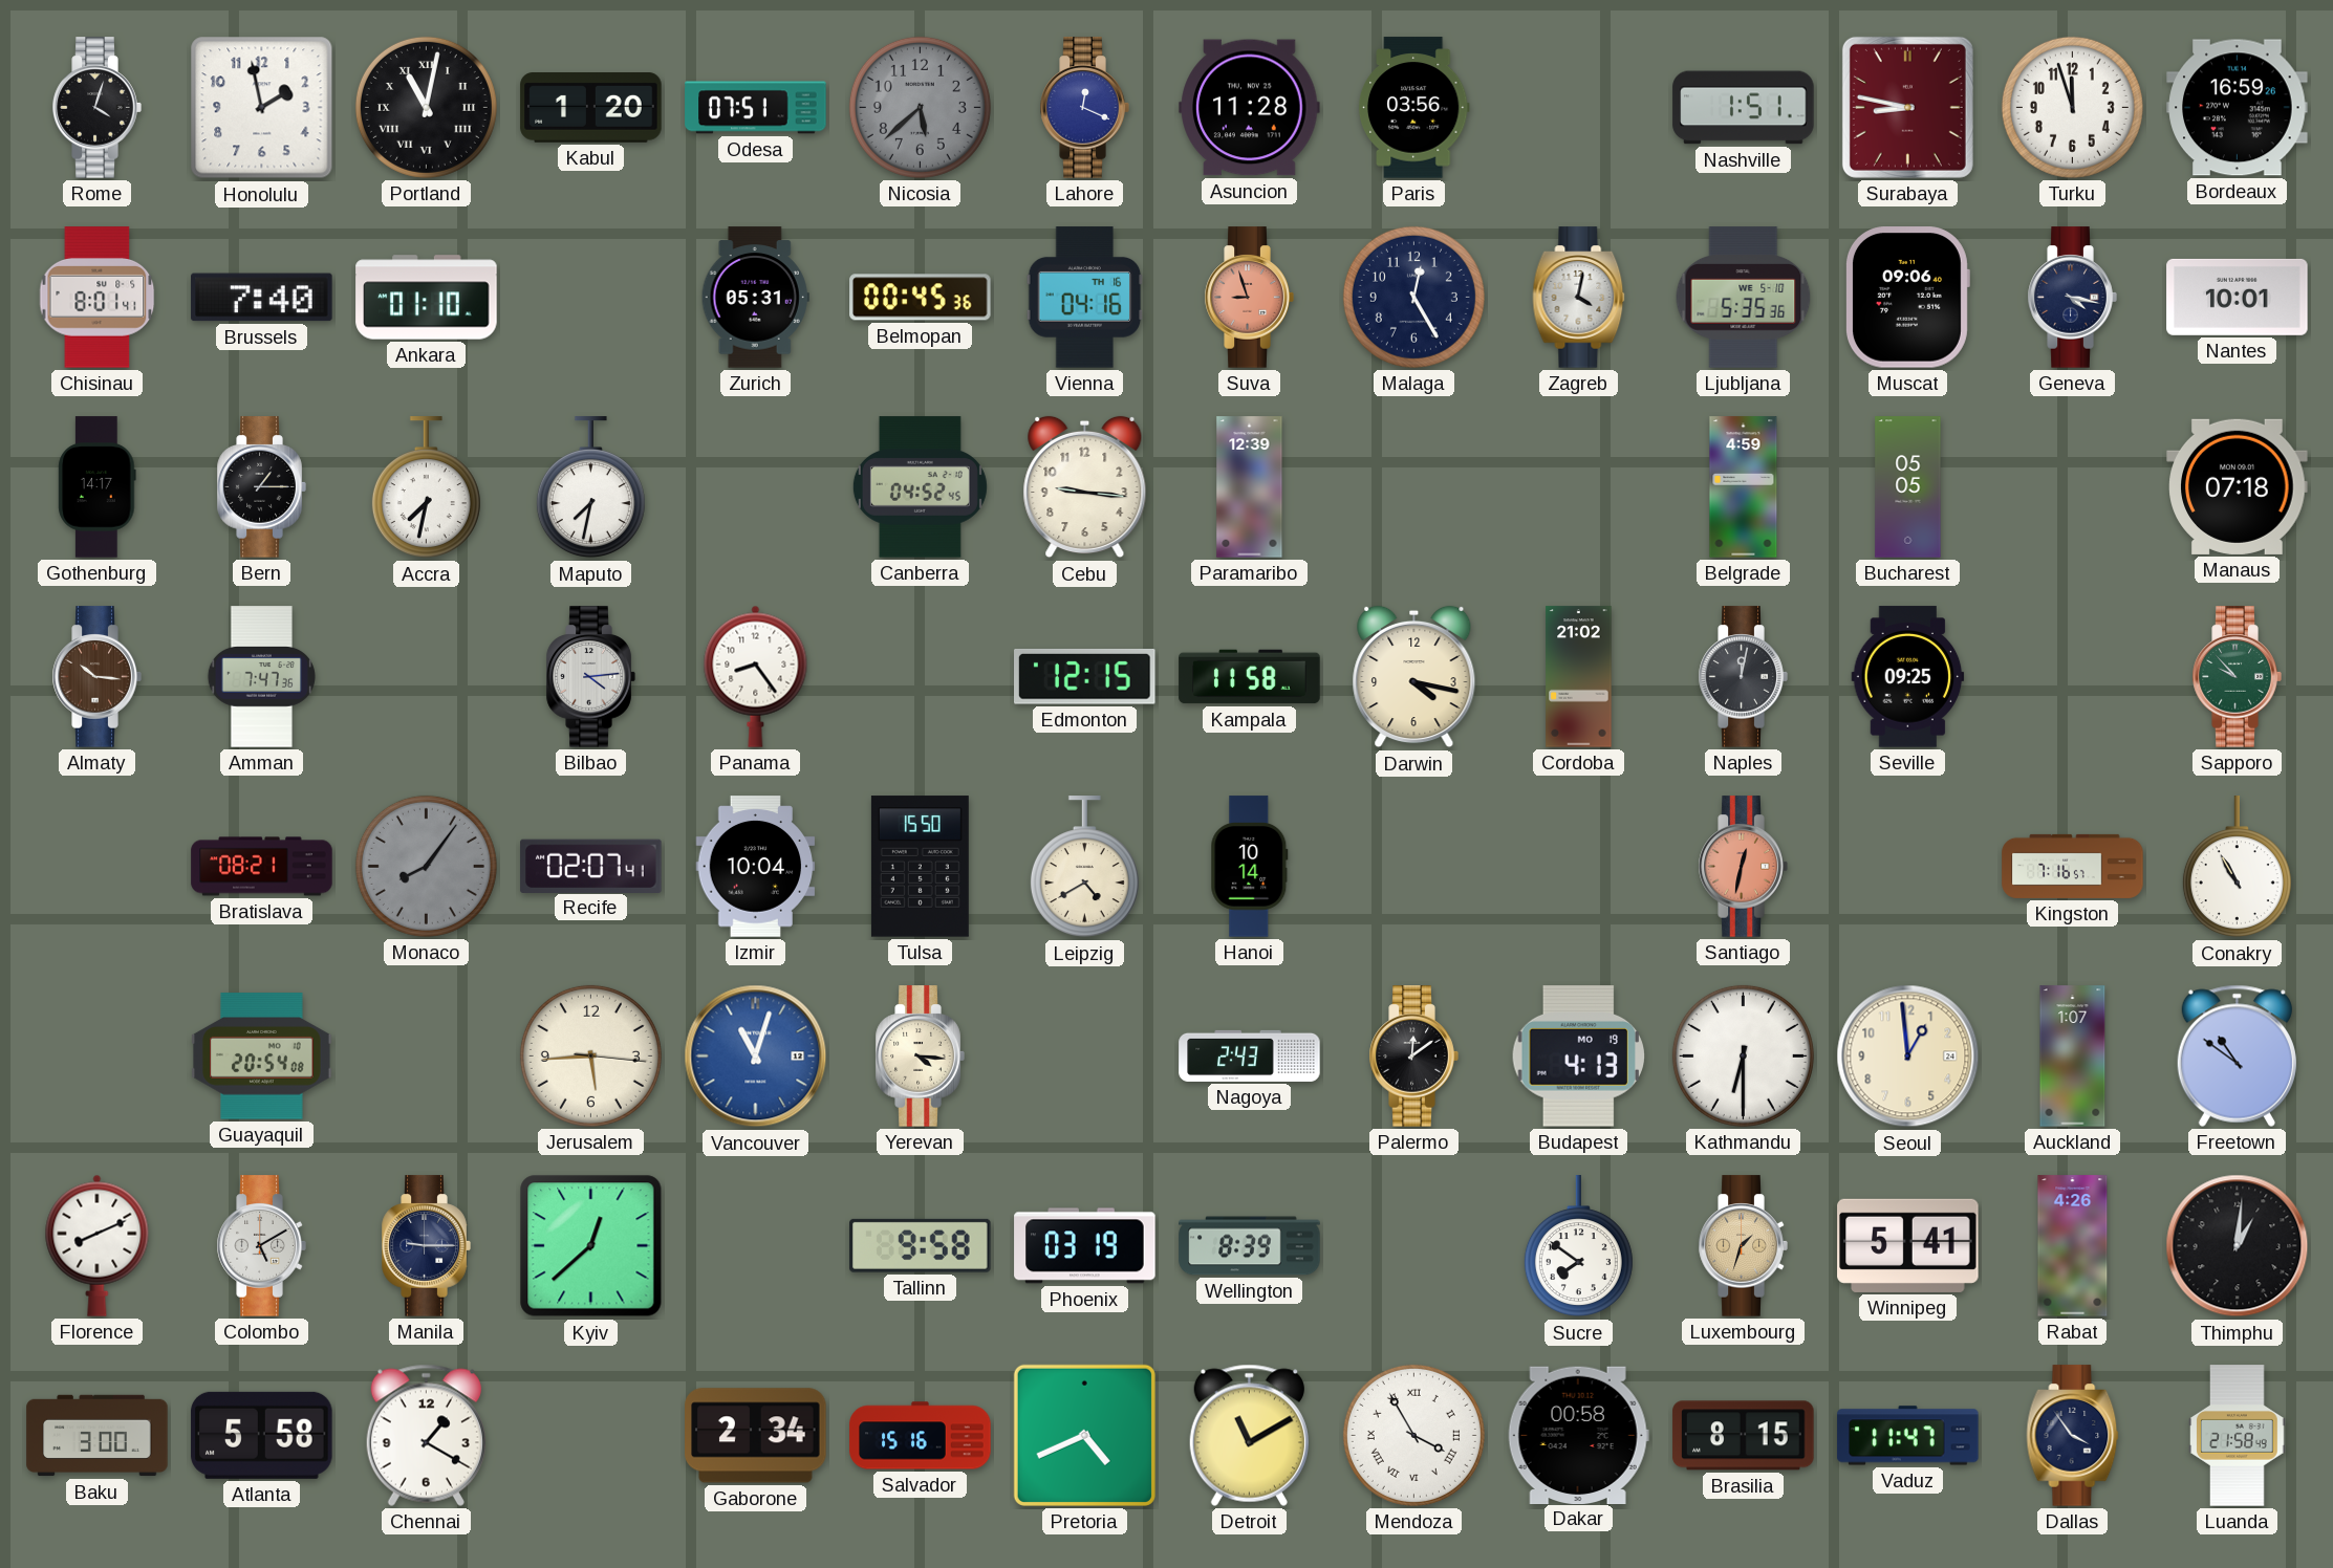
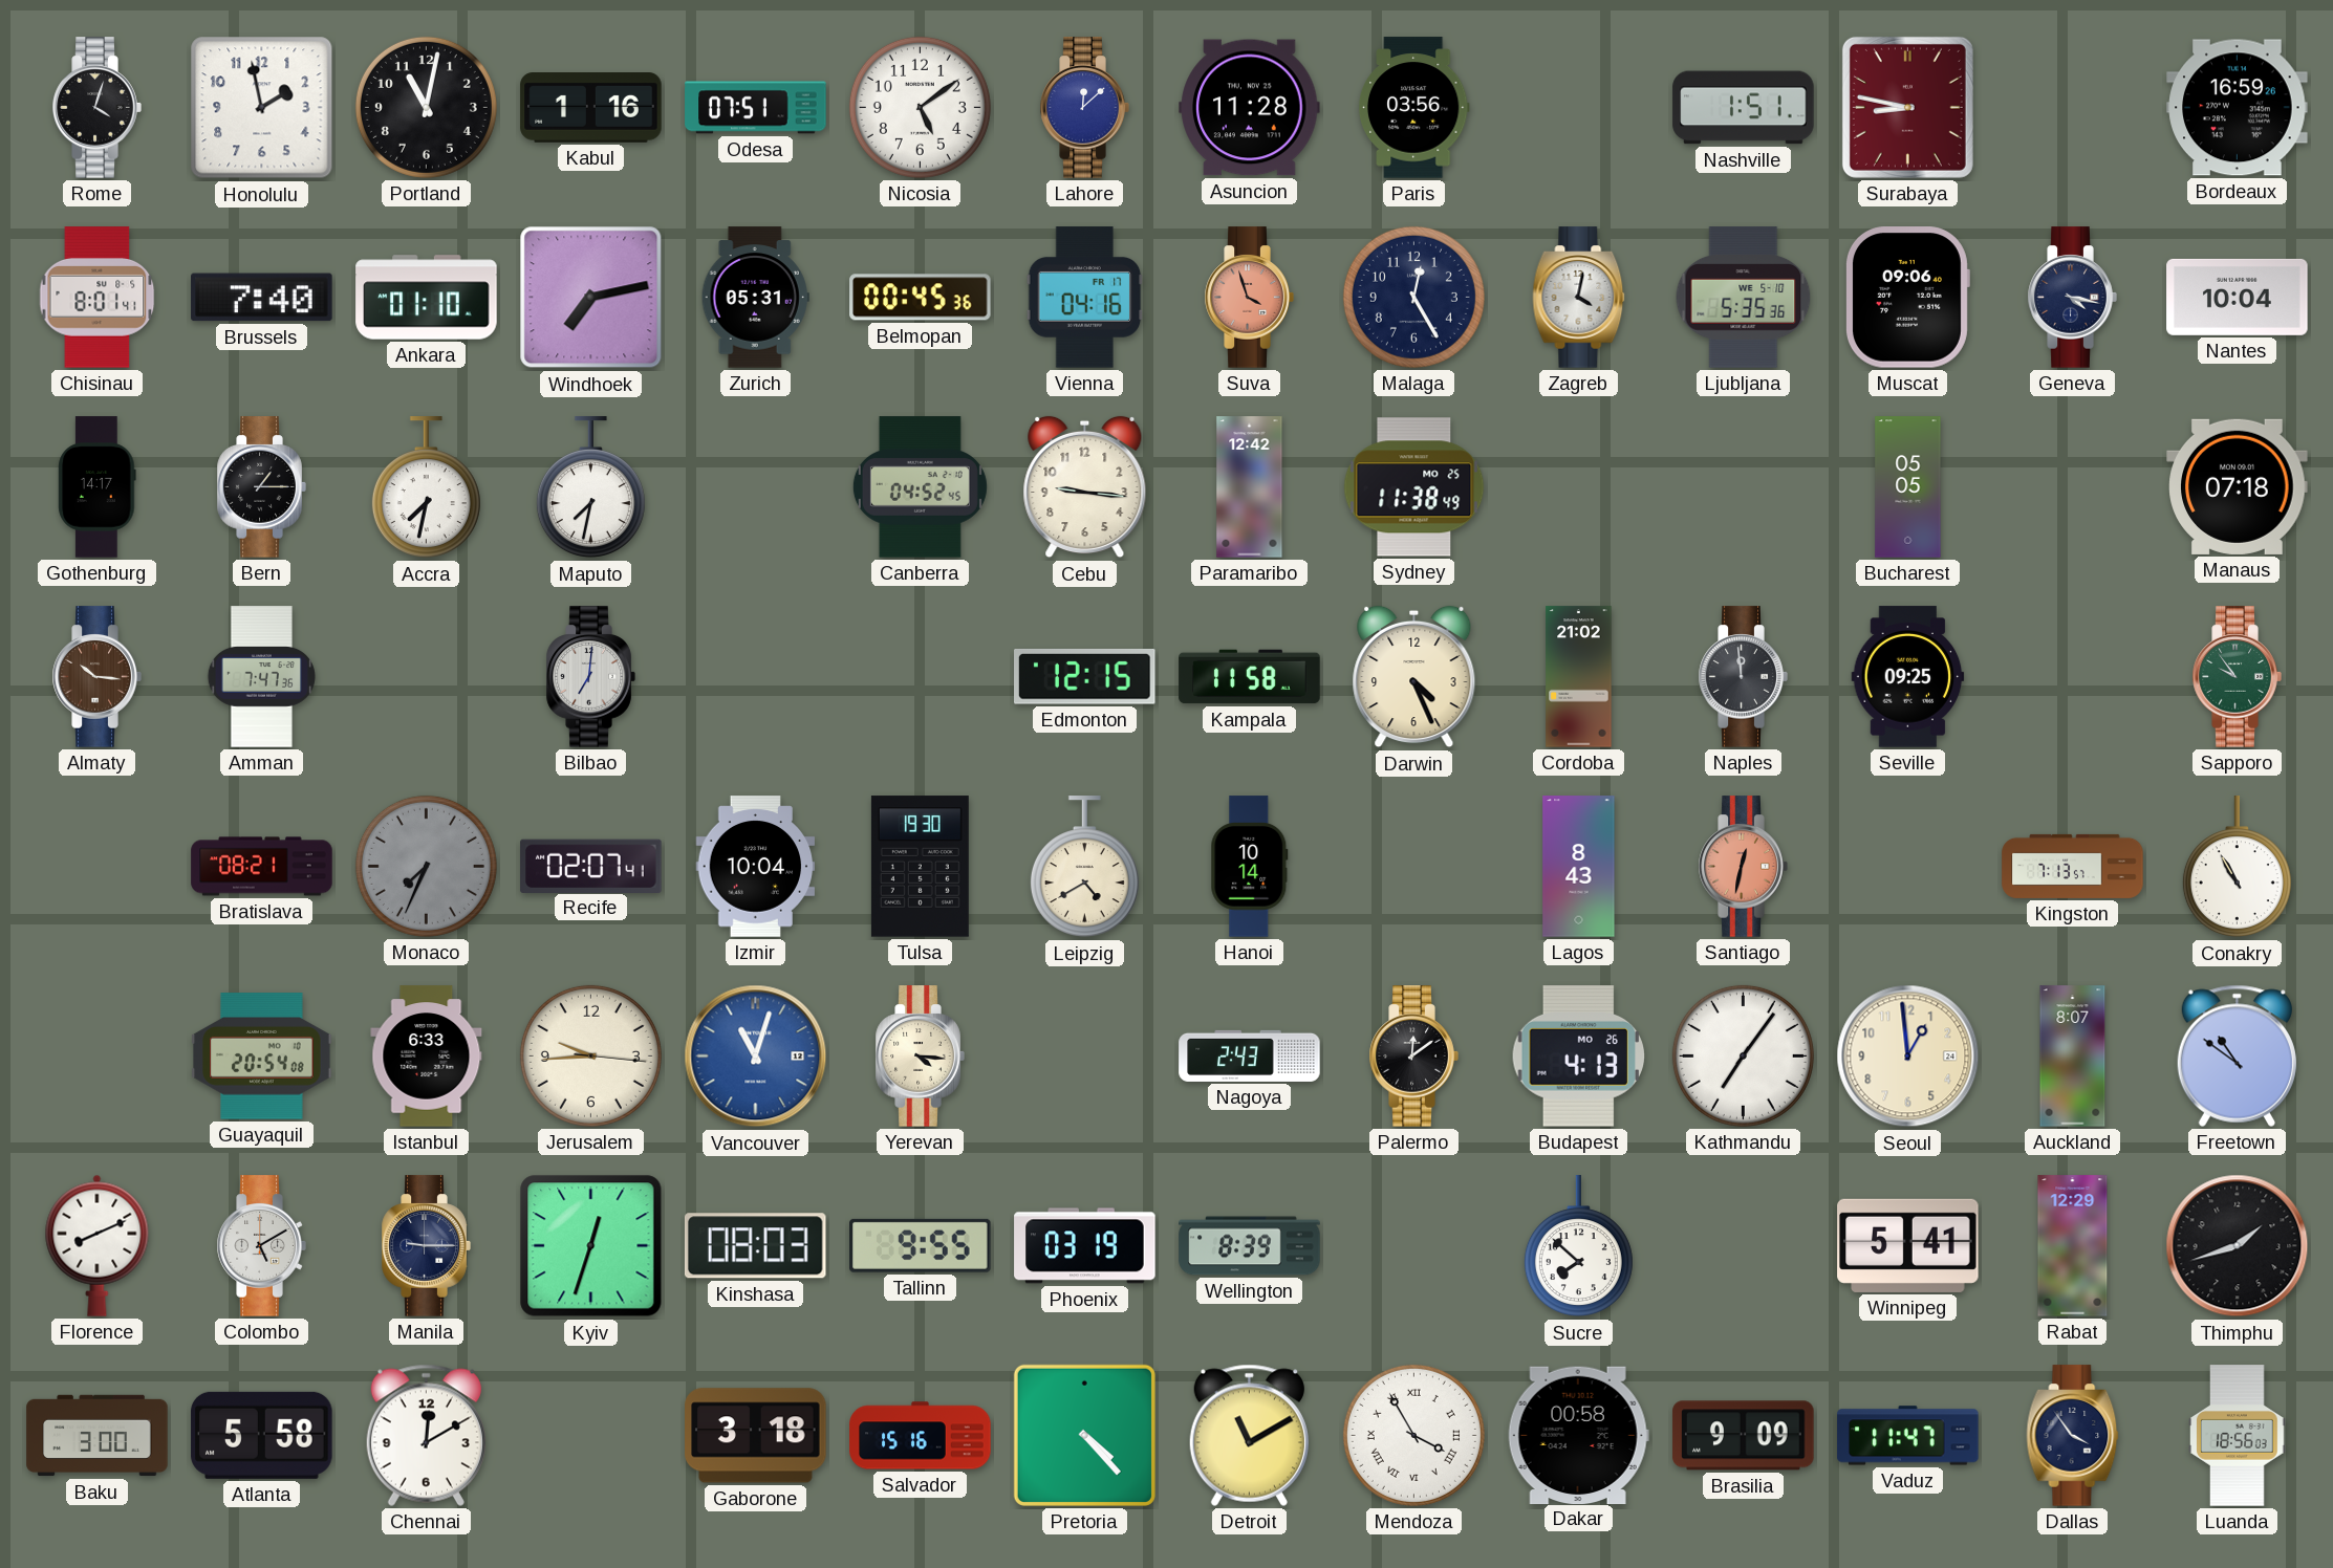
Portland numerals: Roman -> Arabic
Kabul: 1:20 -> 1:16
Nicosia: 5:38 -> 5:09
Nicosia dial: grey -> white
Lahore: 12:19 -> 12:08
Turku: 11:57 -> none
Windhoek: none -> 7:13
Vienna date: TH 16 -> FR 17
Suva: 8:57 -> 3:57
Nantes: 10:01 -> 10:04
Paramaribo: 12:39 -> 12:42
Sydney: none -> 11:38
Belgrade: 4:59 -> none
Bilbao: 4:14 -> 7:01
Panama: 8:24 -> none
Darwin: 4:17 -> 4:26
Naples: 12:02 -> 11:59
Sapporo: 9:53 -> 9:54
Monaco: 8:06 -> 7:34
Tulsa: 15:50 -> 19:30
Lagos: none -> 8:43
Kingston: 7:16 -> 7:13
Istanbul: none -> 6:33
Jerusalem: 5:44 -> 9:44
Budapest date: MO 19 -> MO 26
Kathmandu: 6:30 -> 7:06
Auckland: 1:07 -> 8:07
Kyiv: 12:38 -> 12:33
Kinshasa: none -> 08:03
Tallinn: 9:58 -> 9:55
Sucre: 7:51 -> 7:52
Luxembourg: 1:33 -> none
Rabat: 4:26 -> 12:29
Thimphu: 1:01 -> 1:42
Chennai: 1:20 -> 12:10
Gaborone: 2:34 -> 3:18
Pretoria: 4:41 -> 4:23
Brasilia: 8:15 -> 9:09
Luanda: 21:58 -> 18:56
